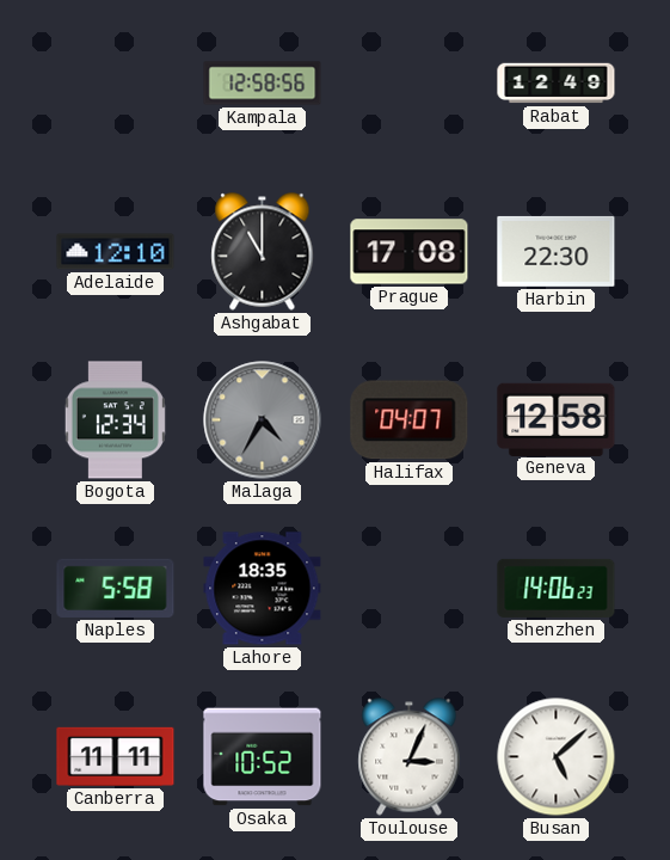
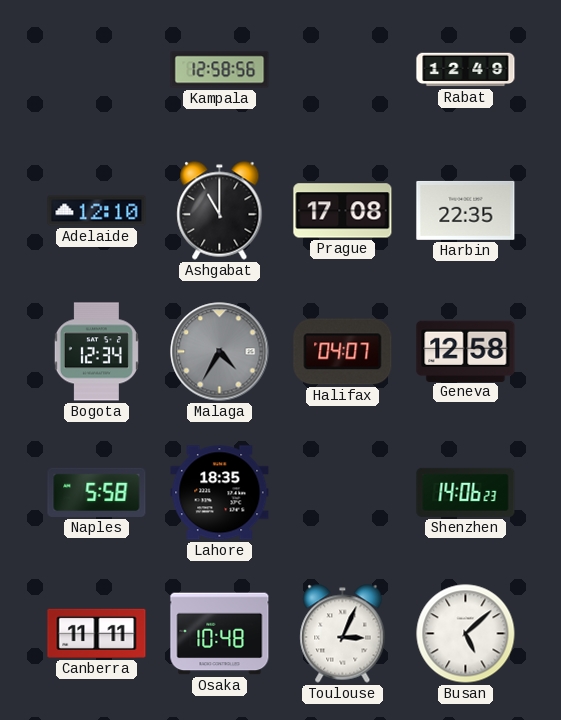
Harbin: 22:30 -> 22:35
Osaka: 10:52 -> 10:48
